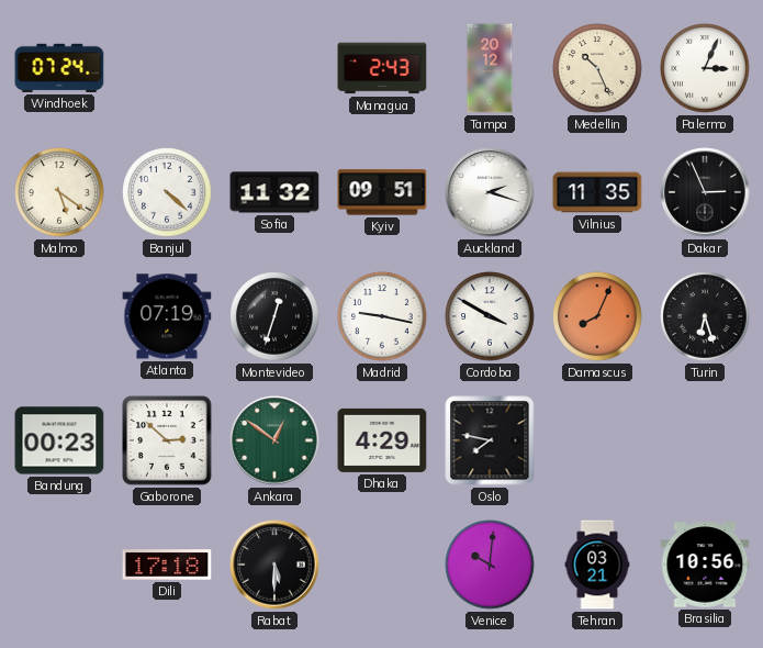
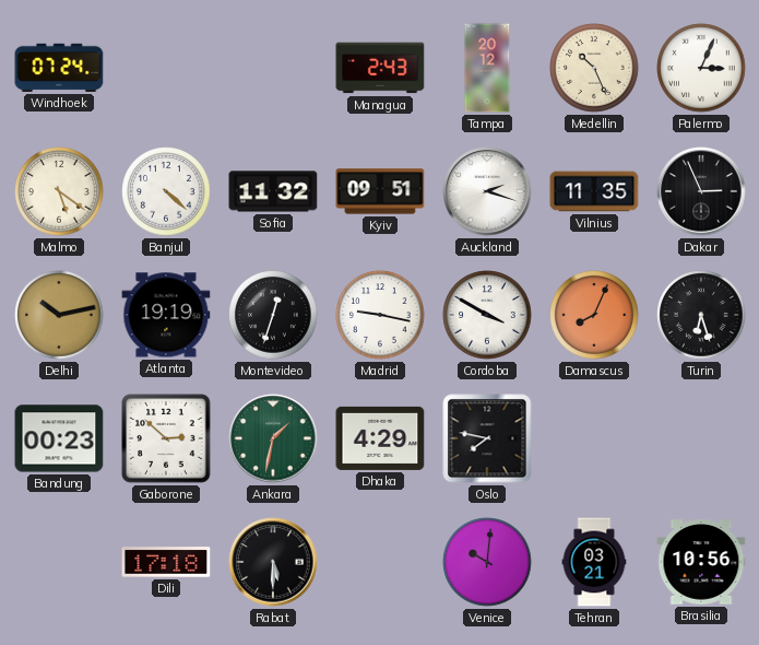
Delhi: none -> 10:13
Atlanta: 07:19 -> 19:19
Ankara: 12:51 -> 1:32
